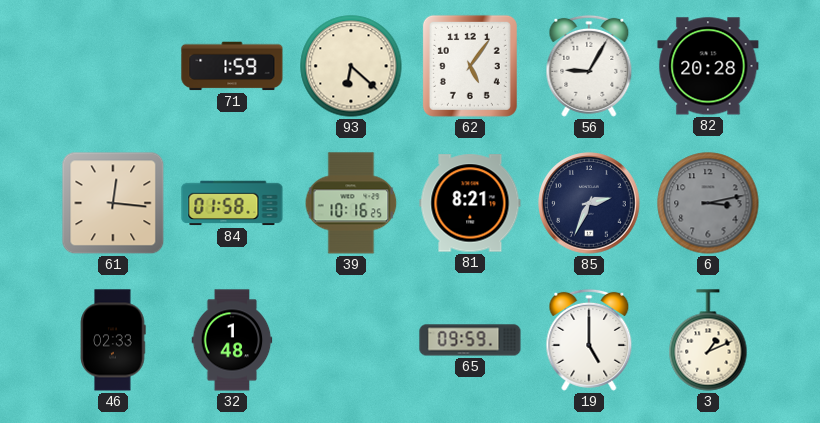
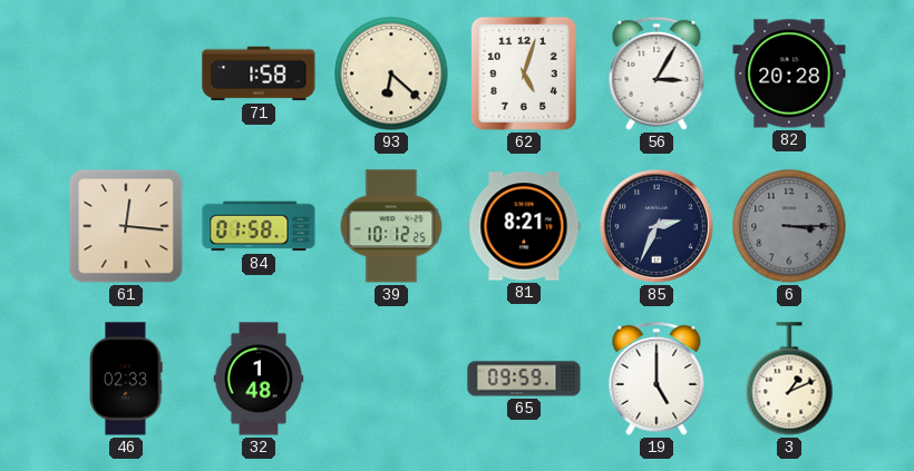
71: 1:59 -> 1:58
62: 5:06 -> 5:03
56: 9:05 -> 3:05
39: 10:16 -> 10:12
6: 3:13 -> 3:15
